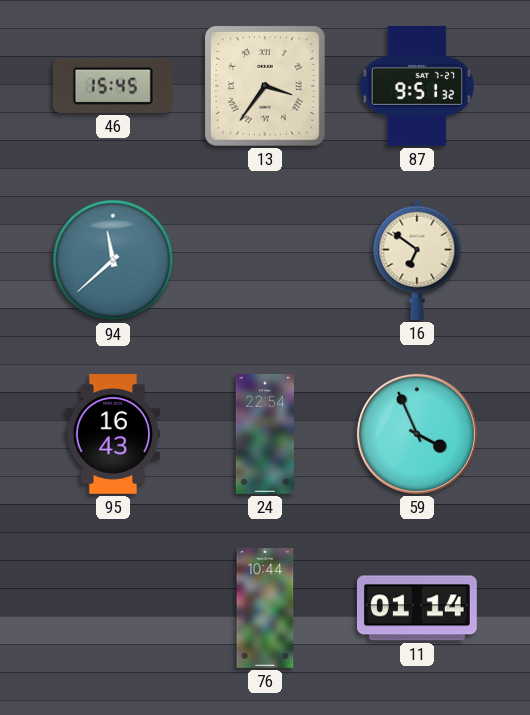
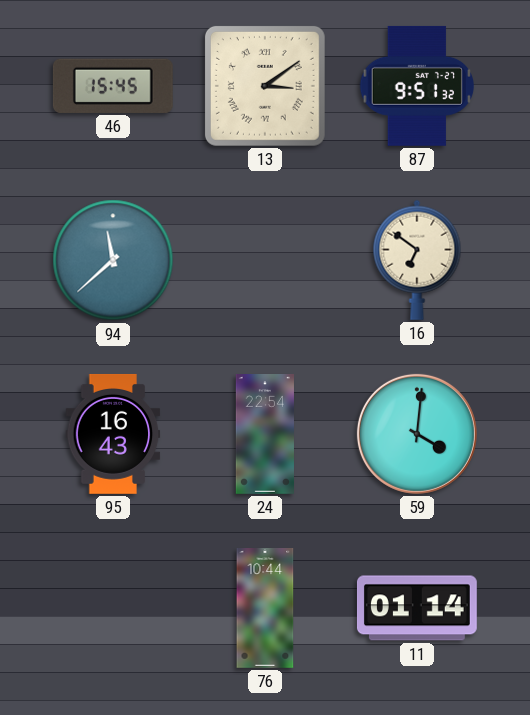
13: 3:36 -> 3:09
59: 3:56 -> 4:01
